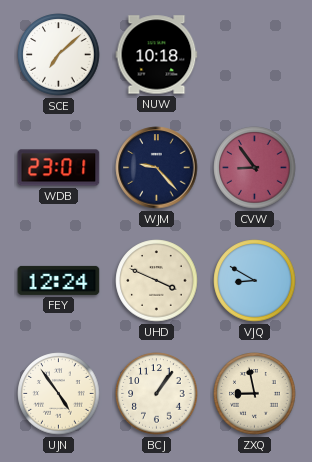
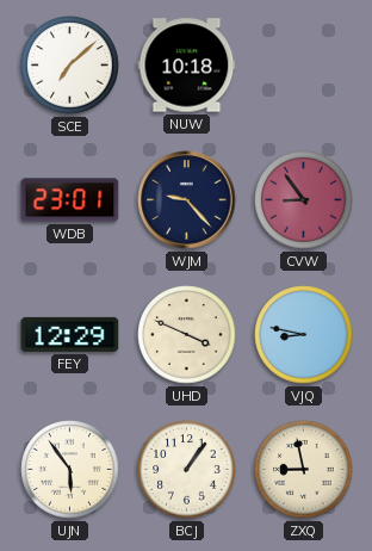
FEY: 12:24 -> 12:29
VJQ: 8:50 -> 8:47
UJN: 4:54 -> 5:54
